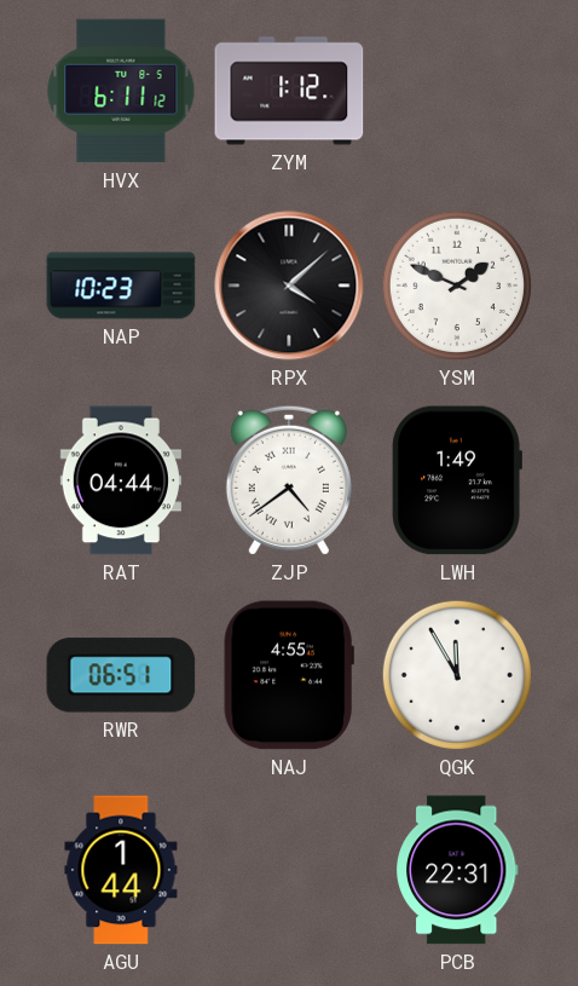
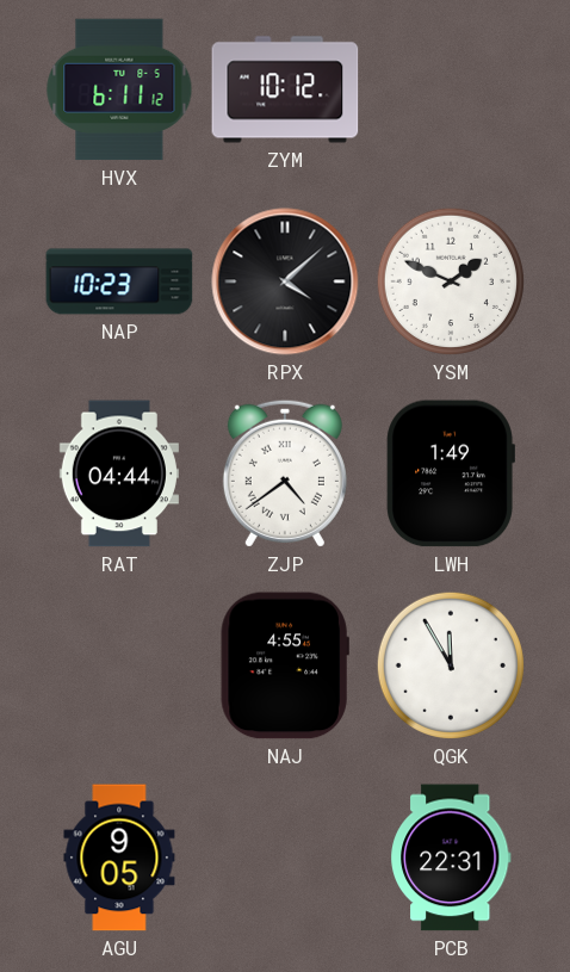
ZYM: 1:12 -> 10:12
RWR: 06:51 -> none
AGU: 1:44 -> 9:05
